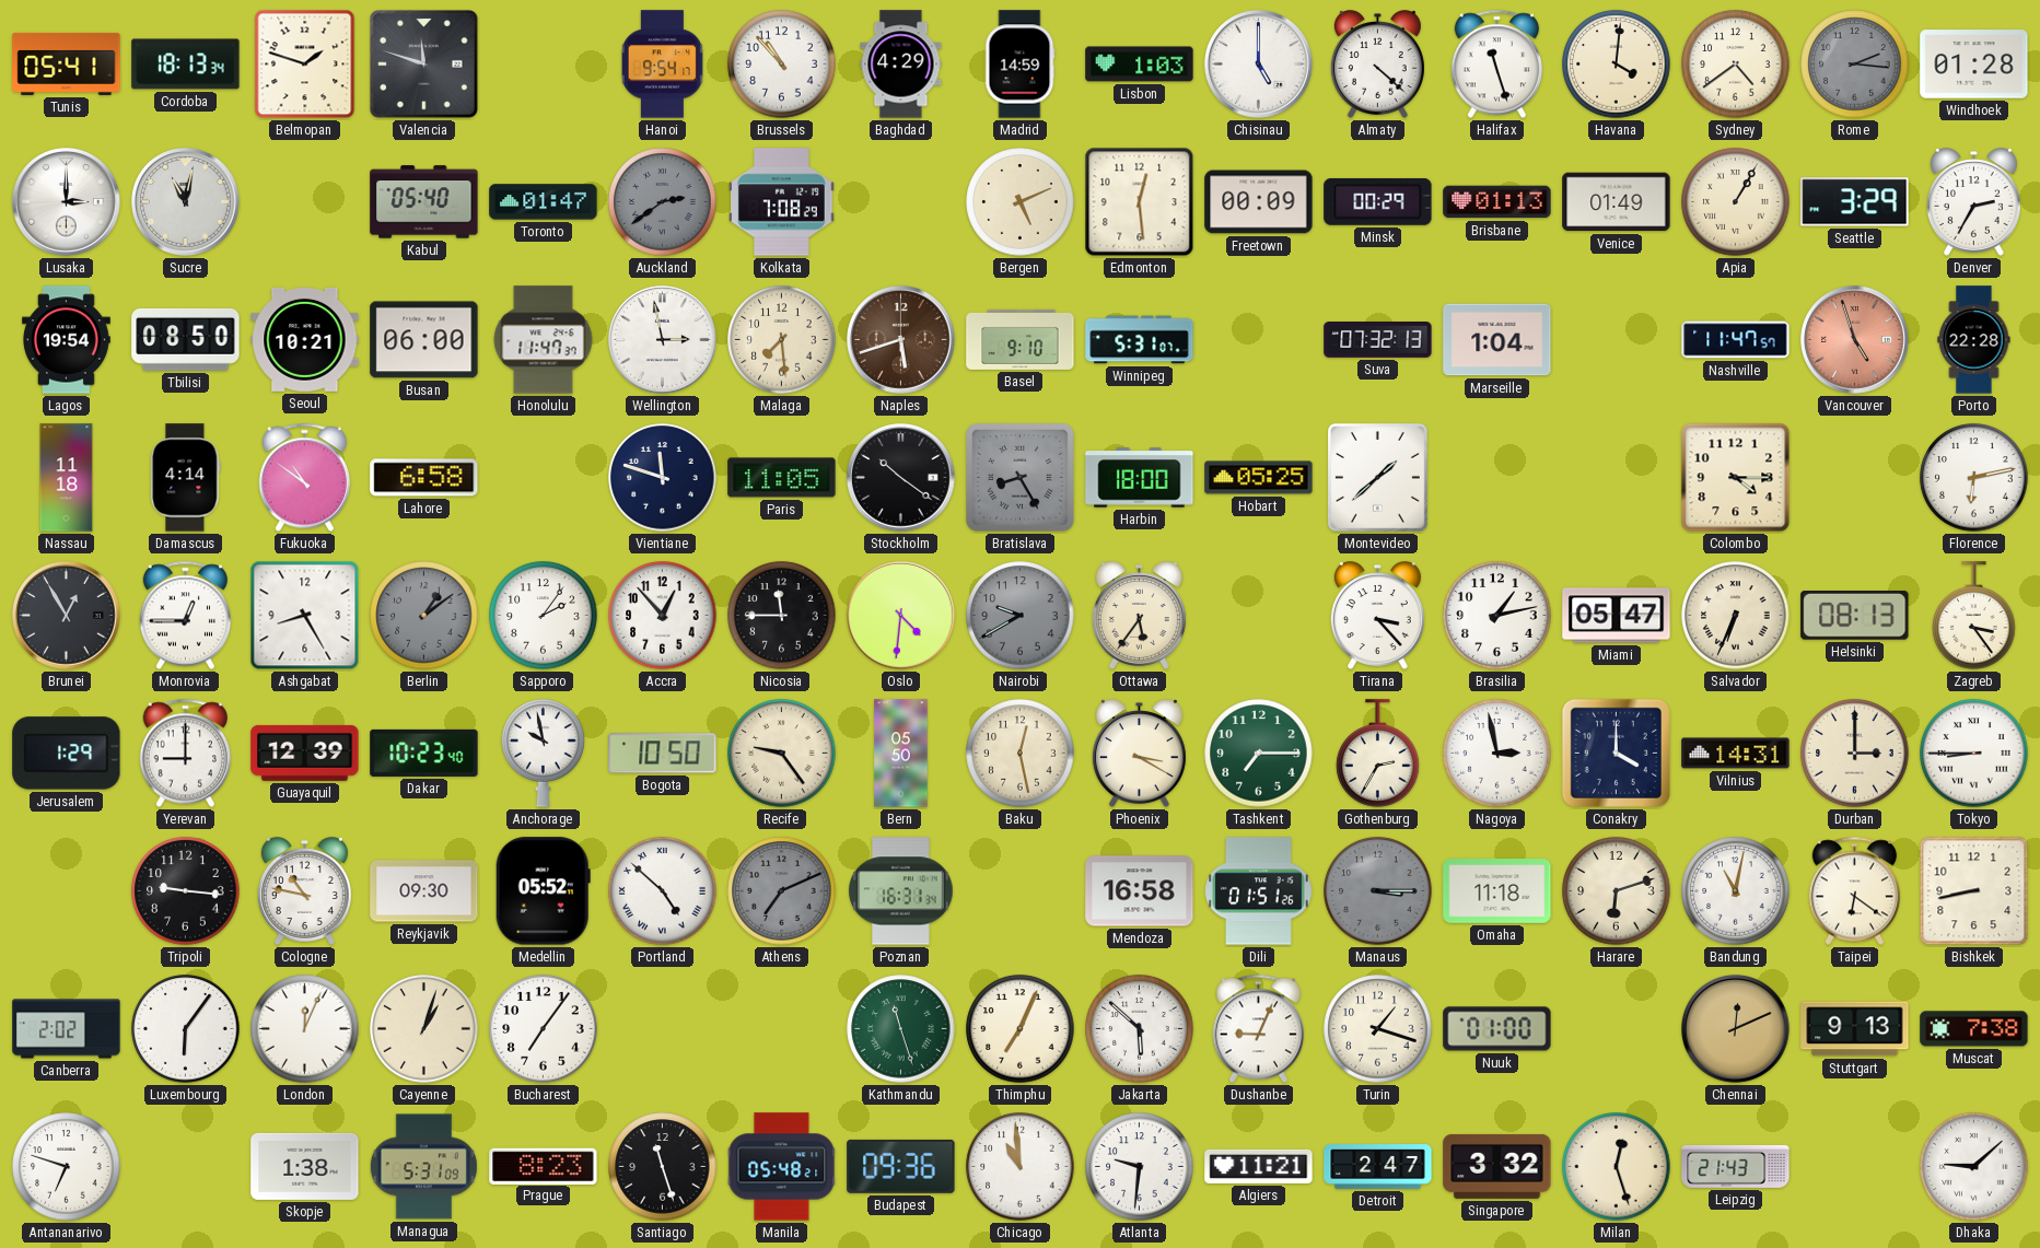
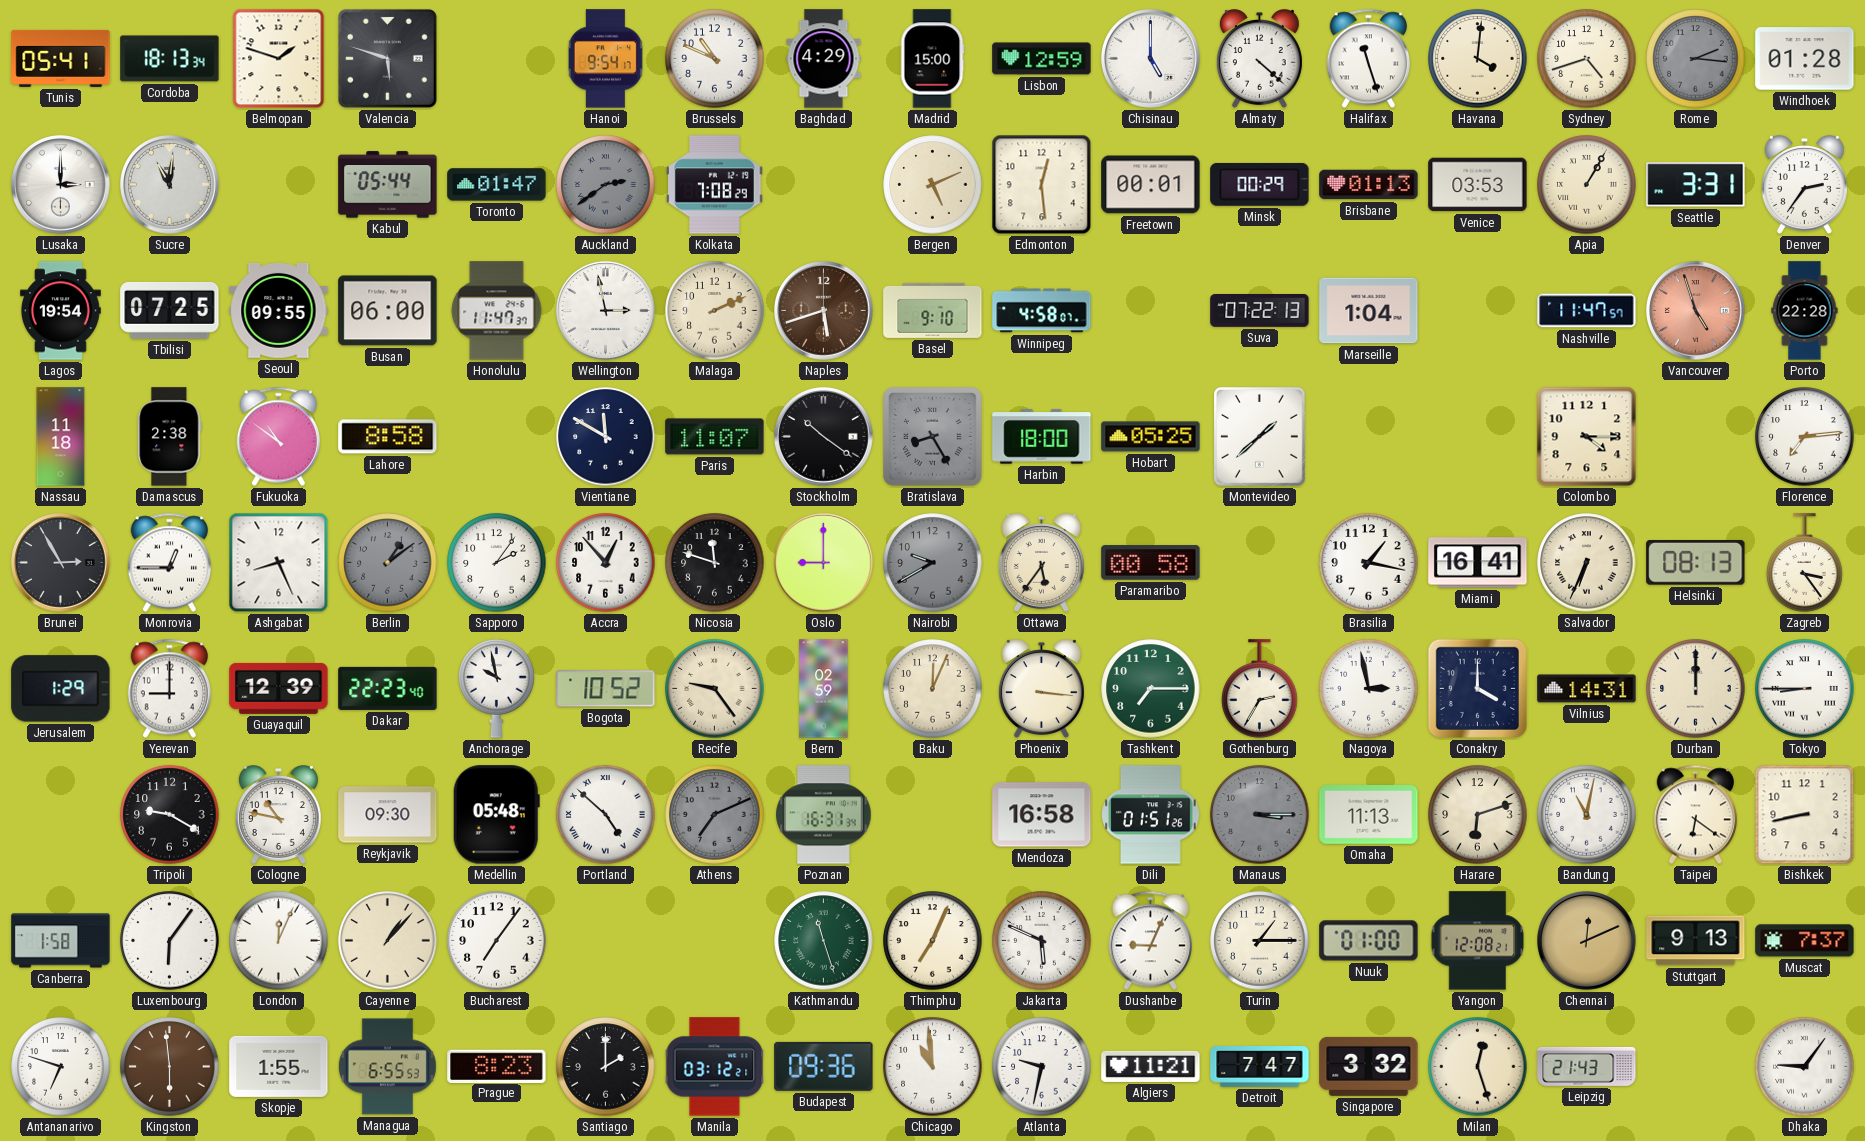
Valencia: 11:48 -> 5:48
Brussels: 10:53 -> 10:49
Madrid: 14:59 -> 15:00
Lisbon: 1:03 -> 12:59
Sydney: 4:39 -> 4:42
Sucre: 11:02 -> 11:01
Kabul: 05:40 -> 05:44
Freetown: 00:09 -> 00:01
Venice: 01:49 -> 03:53
Seattle: 3:29 -> 3:31
Denver: 2:35 -> 2:36
Tbilisi: 08:50 -> 07:25
Seoul: 10:21 -> 09:55
Malaga: 7:29 -> 2:11
Winnipeg: 5:31 -> 4:58
Suva: 07:32 -> 07:22
Damascus: 4:14 -> 2:38
Lahore: 6:58 -> 8:58
Vientiane: 11:48 -> 11:50
Paris: 11:05 -> 11:07
Florence: 6:13 -> 7:14
Brunei: 12:55 -> 2:55
Ashgabat: 8:25 -> 8:26
Nicosia: 11:45 -> 11:48
Oslo: 4:31 -> 9:00
Paramaribo: none -> 00:58
Tirana: 3:23 -> none
Brasilia: 1:13 -> 1:17
Miami: 05:47 -> 16:41
Dakar: 10:23 -> 22:23
Bogota: 10:50 -> 10:52
Bern: 05:50 -> 02:59
Baku: 12:28 -> 12:04
Phoenix: 3:20 -> 3:16
Durban: 3:00 -> 12:00
Tripoli: 9:16 -> 9:20
Medellin: 05:52 -> 05:48
Omaha: 11:18 -> 11:13
Canberra: 2:02 -> 1:58
Cayenne: 1:03 -> 1:07
Jakarta: 5:52 -> 5:49
Turin: 1:18 -> 1:15
Yangon: none -> 12:08
Muscat: 7:38 -> 7:37
Kingston: none -> 5:59
Skopje: 1:38 -> 1:55
Managua: 5:31 -> 6:55
Santiago: 11:27 -> 2:00
Manila: 05:48 -> 03:12
Atlanta: 9:31 -> 9:32
Detroit: 2:47 -> 7:47
Dhaka: 9:08 -> 9:06
